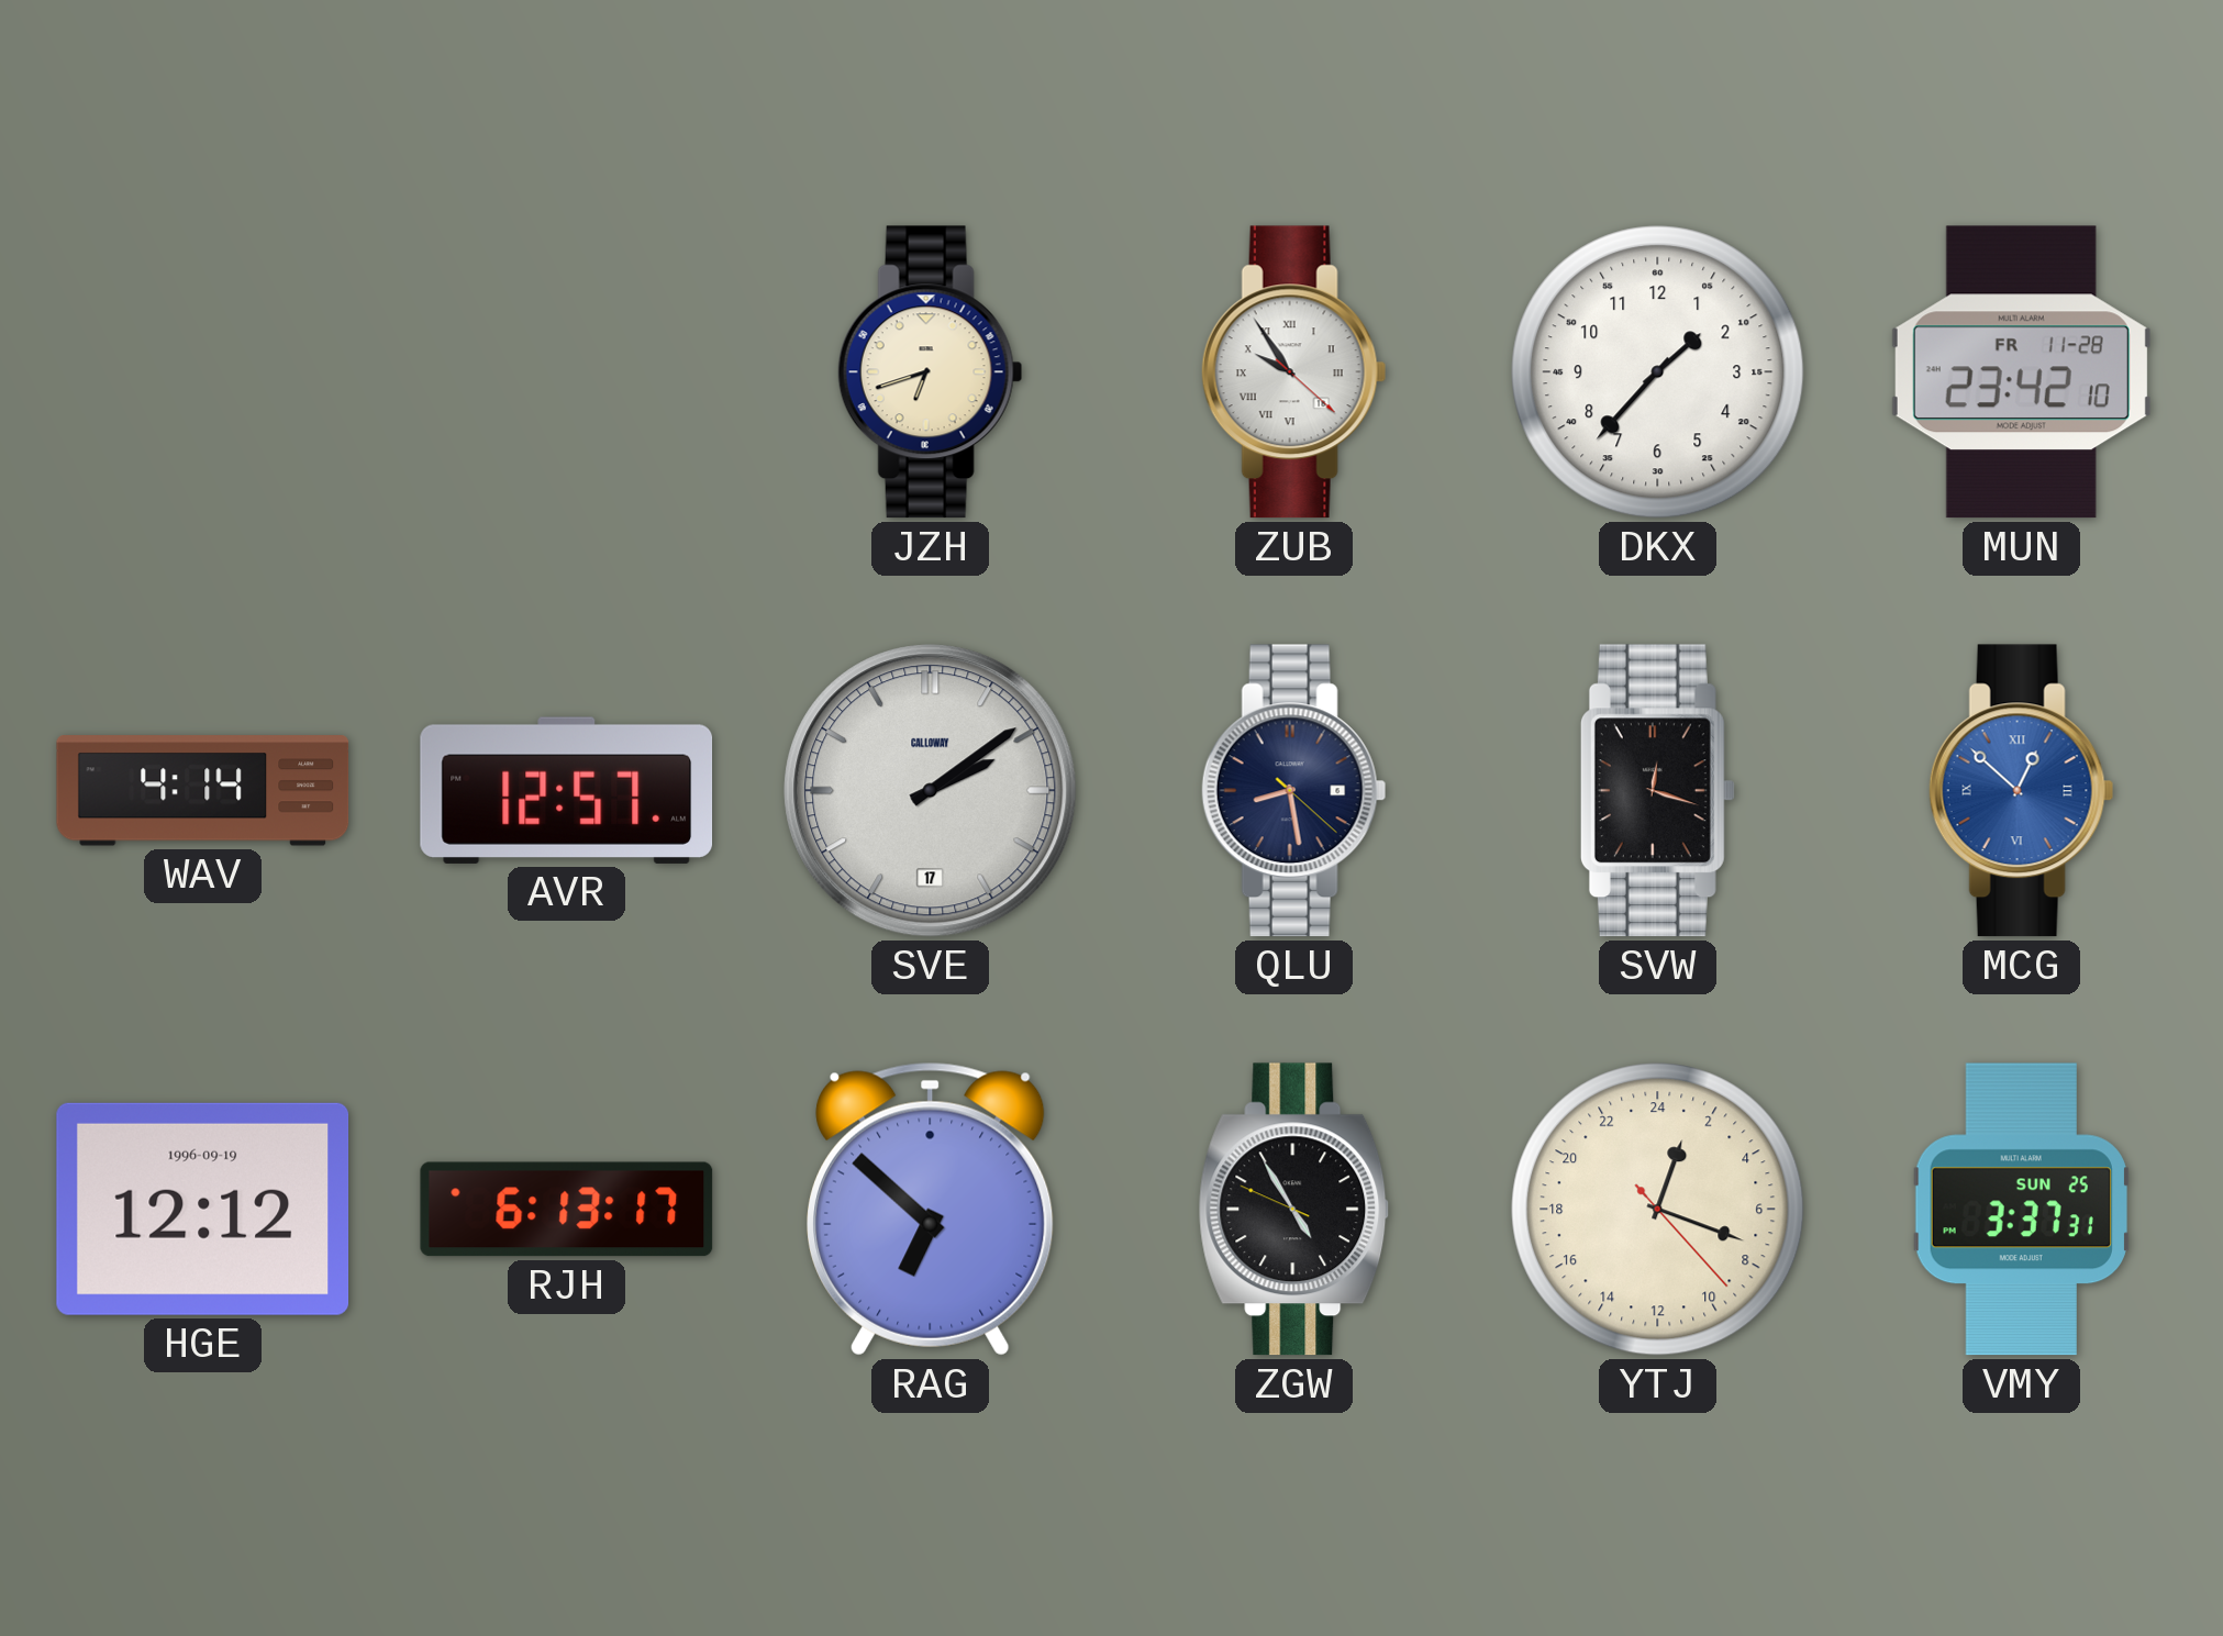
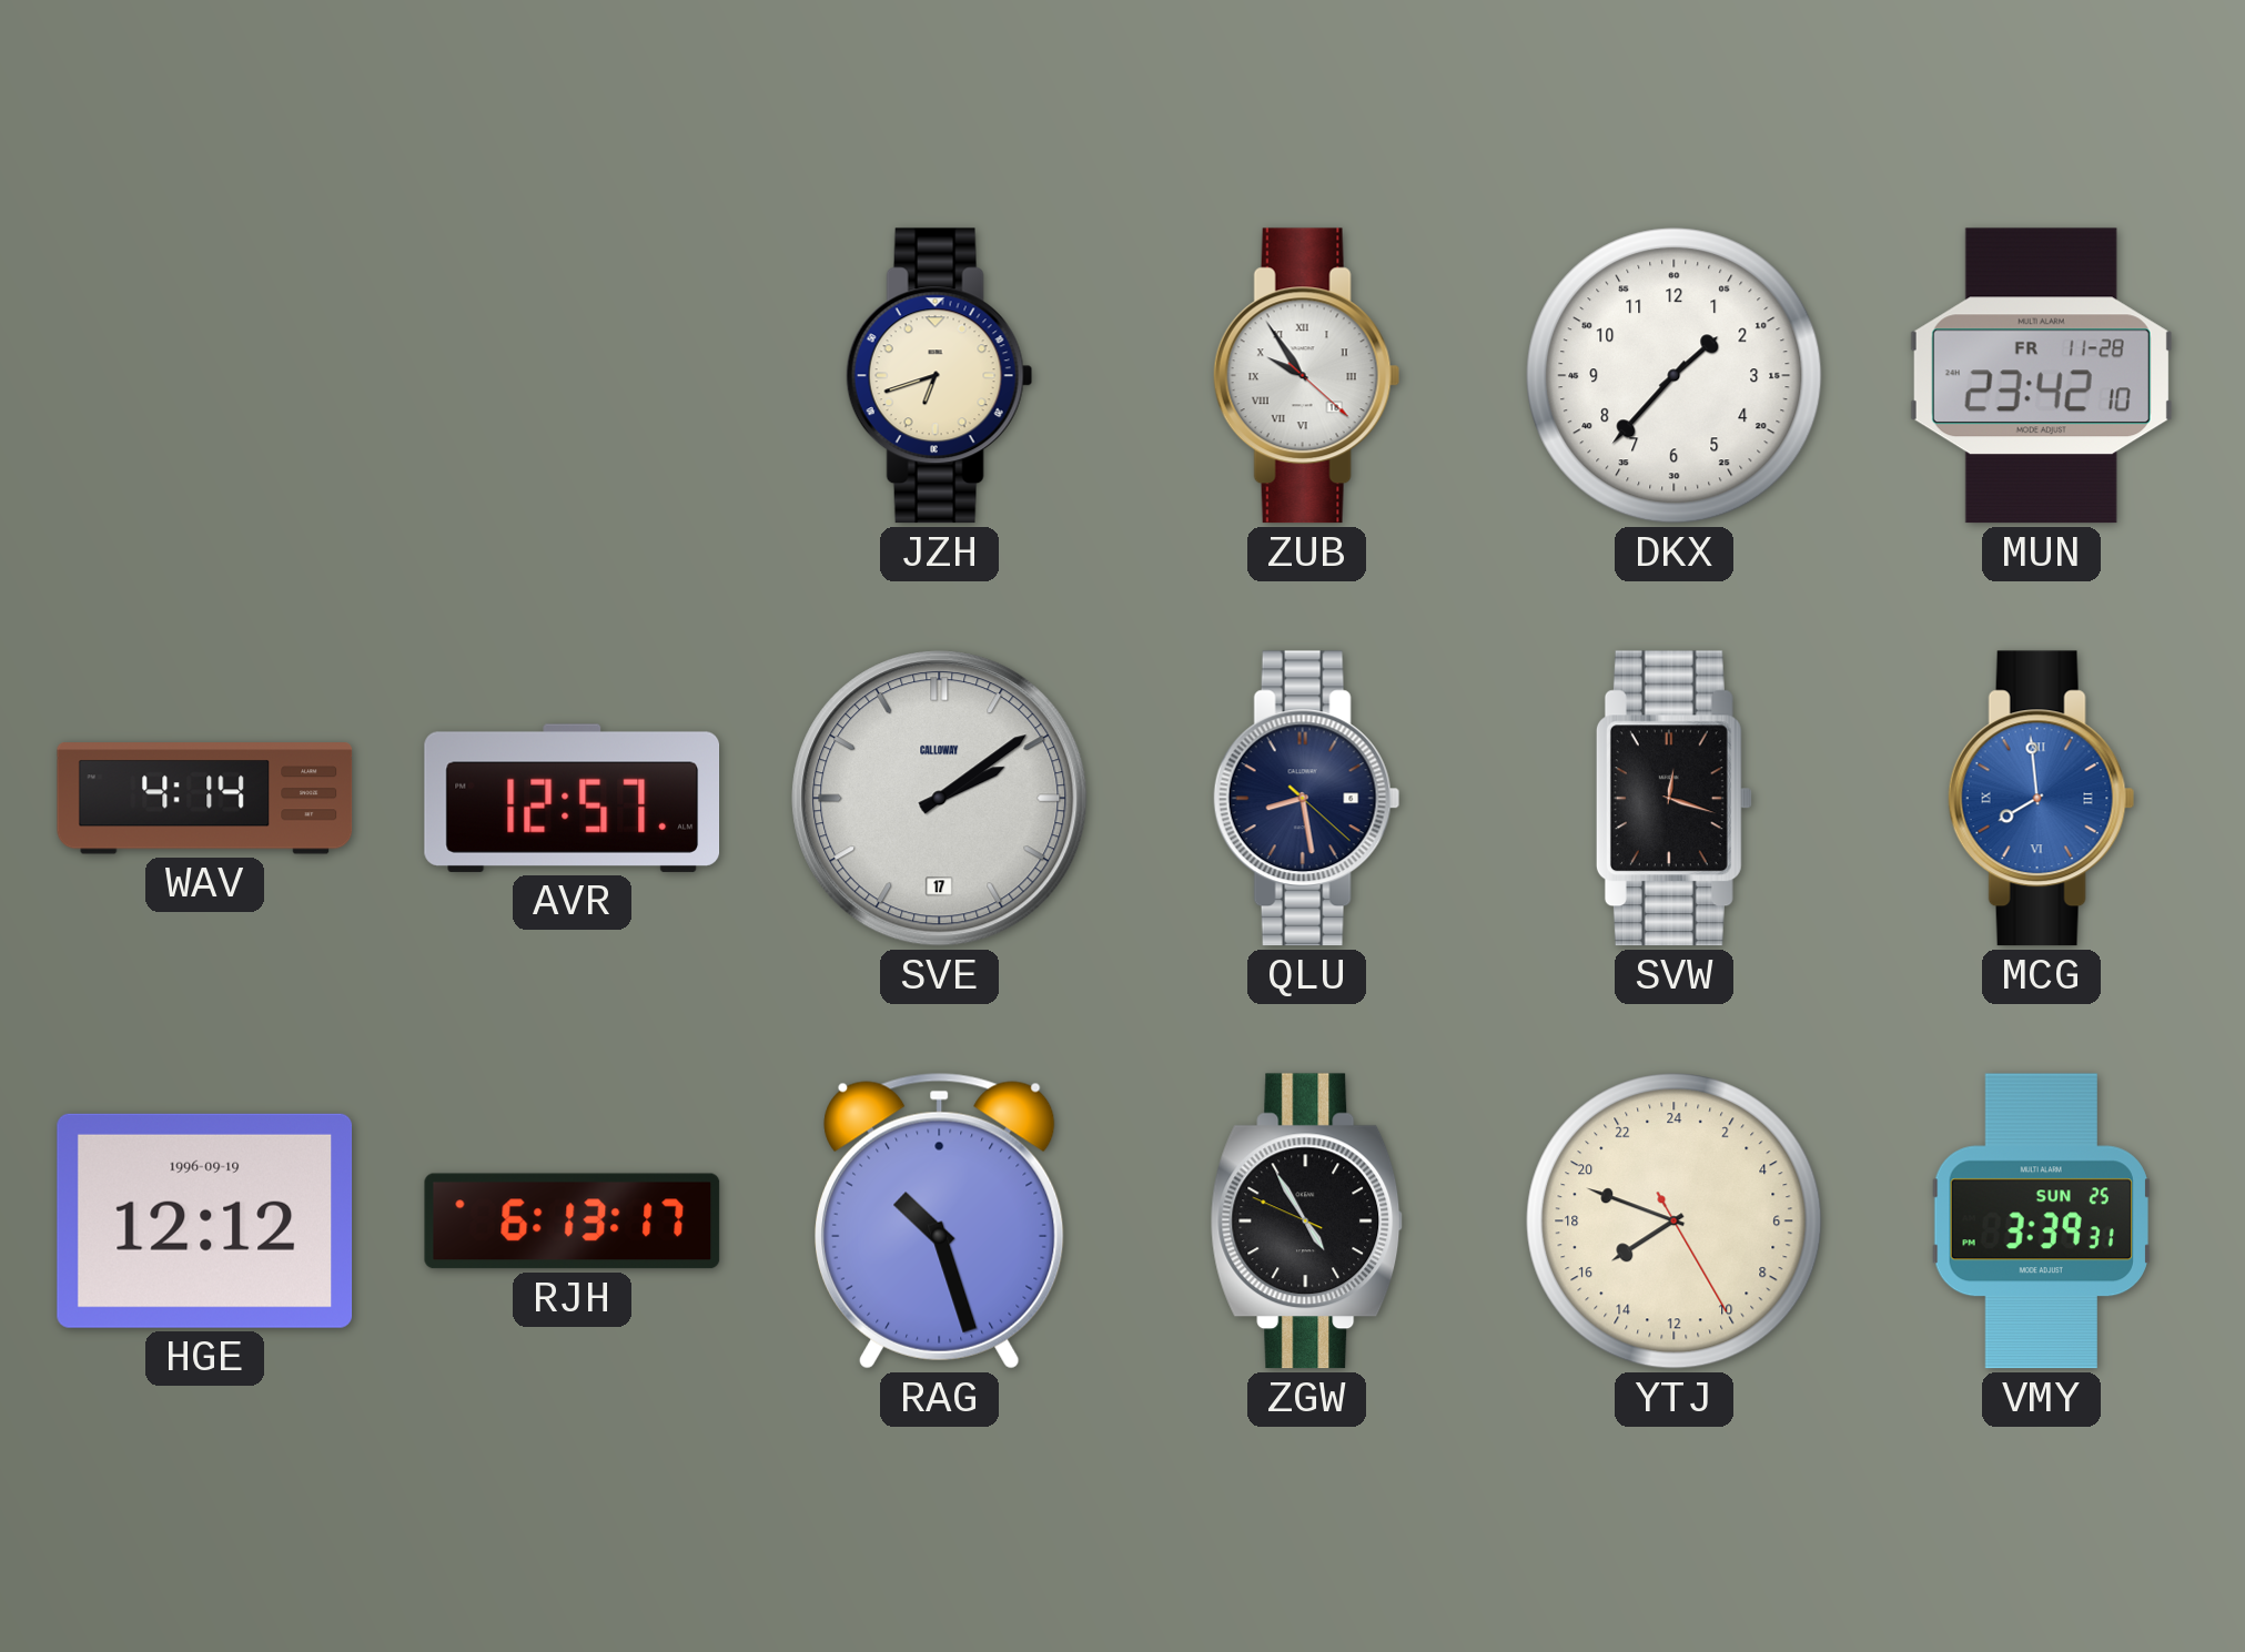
MCG: 12:52 -> 7:59
RAG: 6:52 -> 10:27
YTJ: 1:18 -> 15:48
VMY: 3:37 -> 3:39
